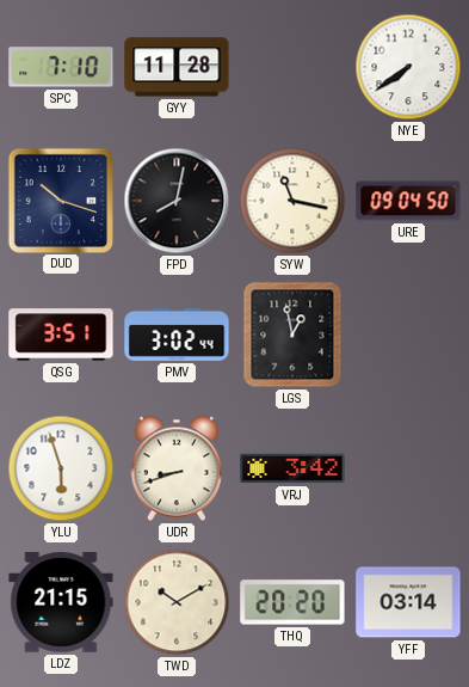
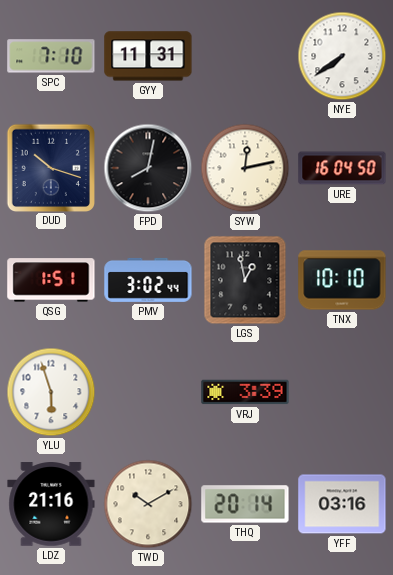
GYY: 11:28 -> 11:31
SYW: 11:17 -> 12:13
URE: 09:04 -> 16:04
QSG: 3:51 -> 1:51
TNX: none -> 10:10
UDR: 8:42 -> none
VRJ: 3:42 -> 3:39
LDZ: 21:15 -> 21:16
THQ: 20:20 -> 20:14
YFF: 03:14 -> 03:16
